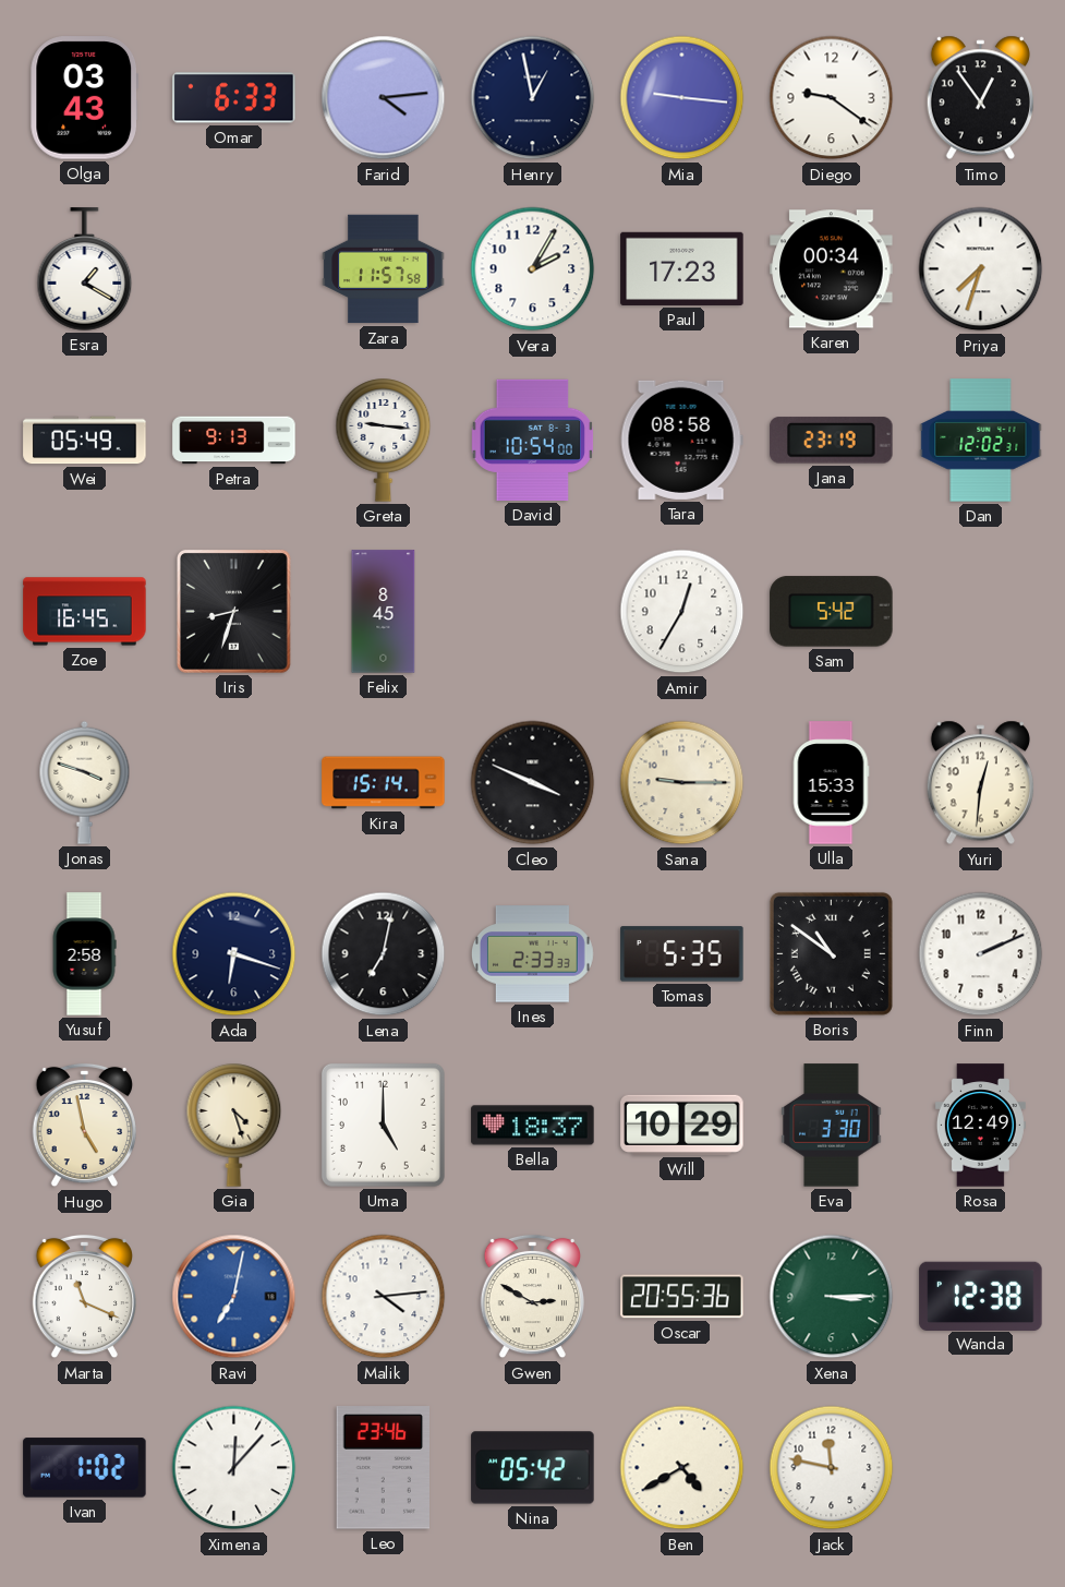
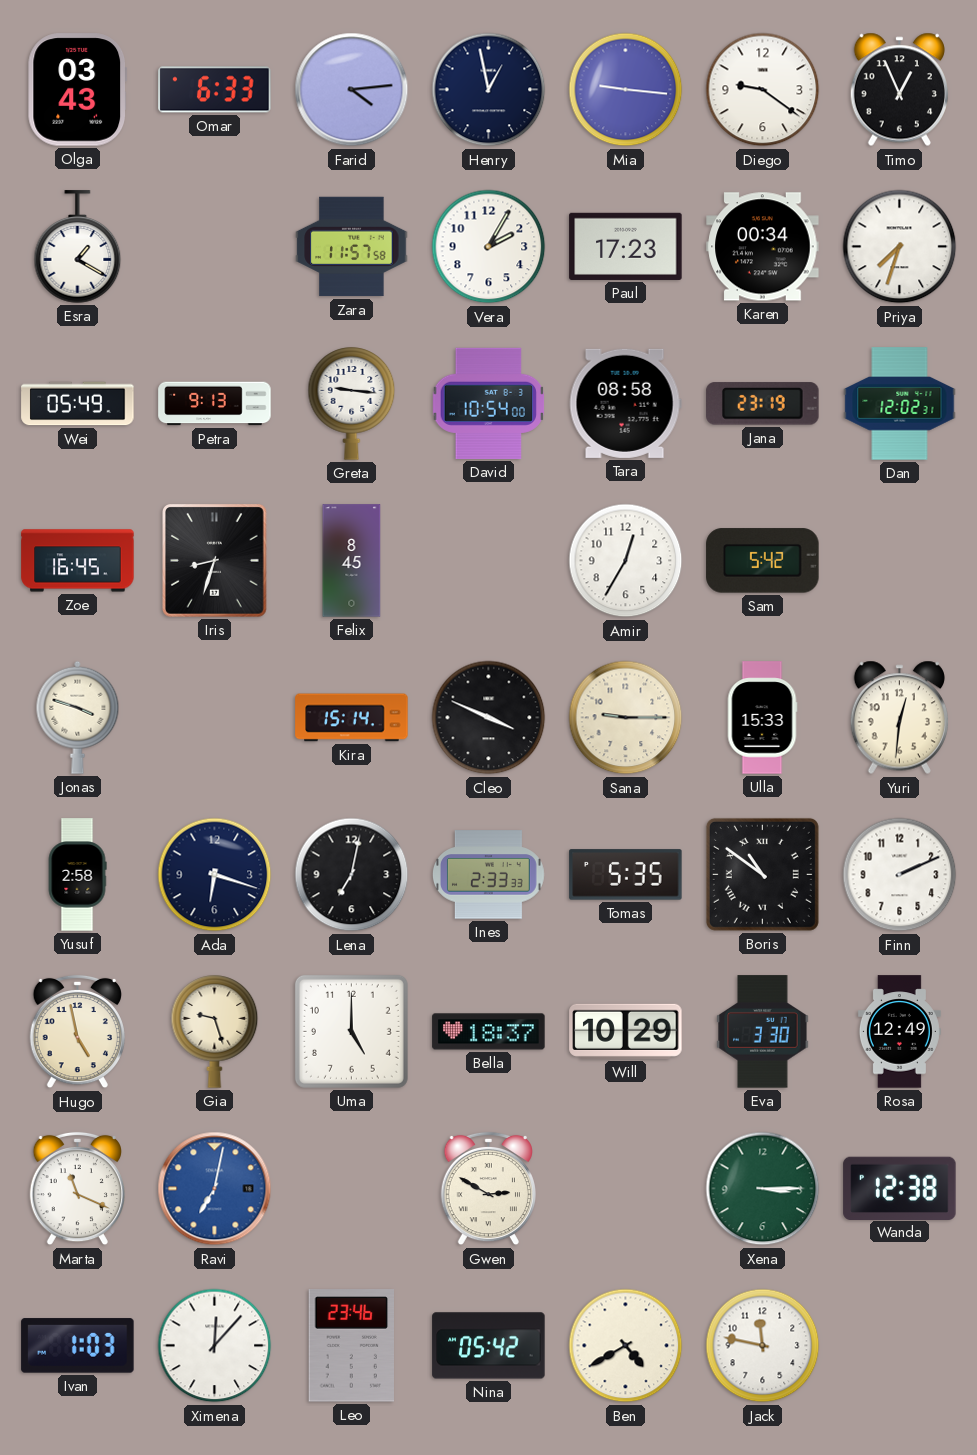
Timo: 12:54 -> 12:56
Gia: 4:27 -> 9:27
Malik: 4:14 -> none
Oscar: 20:55 -> none
Ivan: 1:02 -> 1:03
